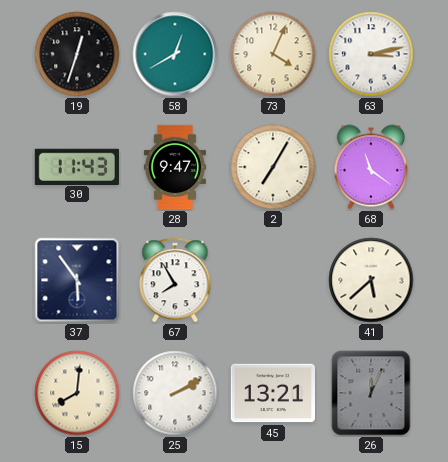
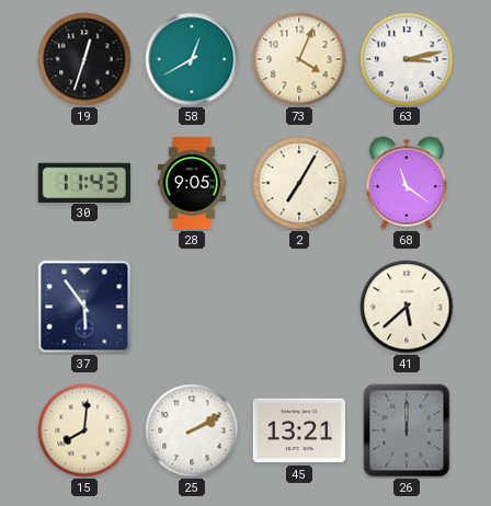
28: 9:47 -> 9:05
67: 7:55 -> none
26: 12:04 -> 12:00
